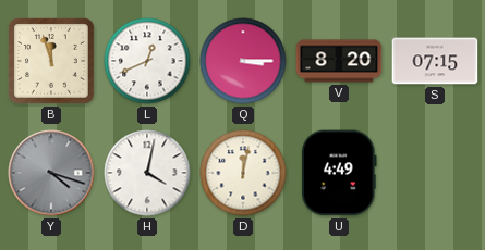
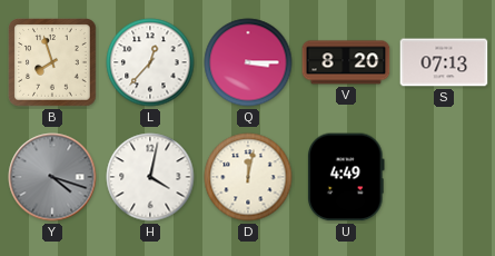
B: 11:57 -> 7:57
L: 12:41 -> 12:37
S: 07:15 -> 07:13
